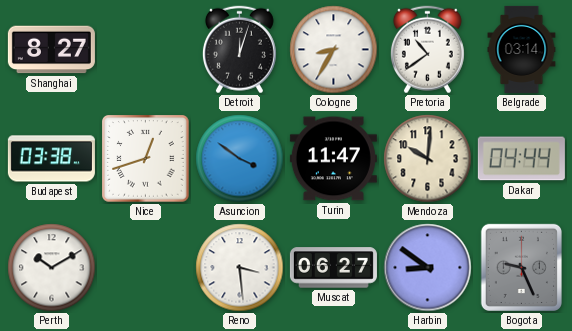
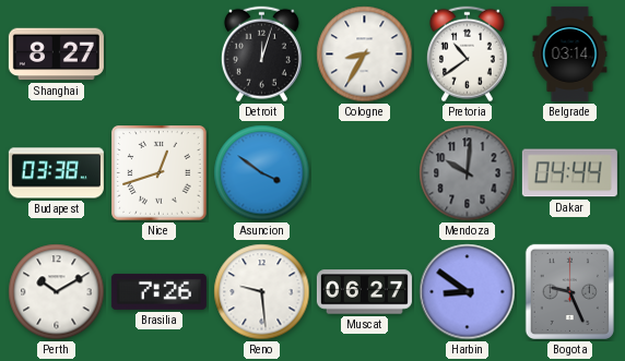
Turin: 11:47 -> none
Mendoza dial: cream -> grey
Brasilia: none -> 7:26
Reno: 3:29 -> 9:29
